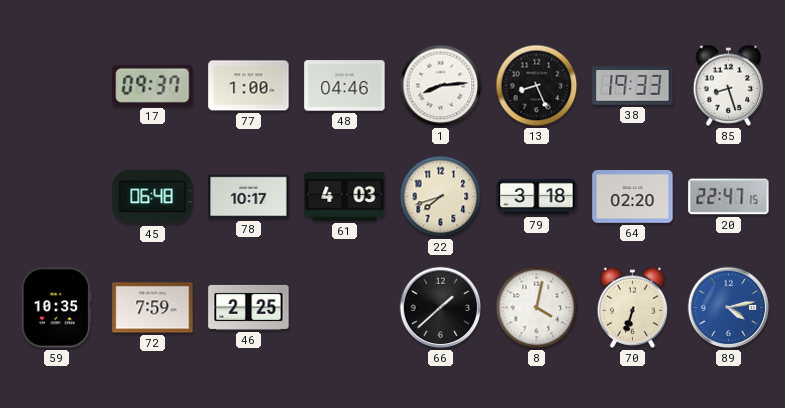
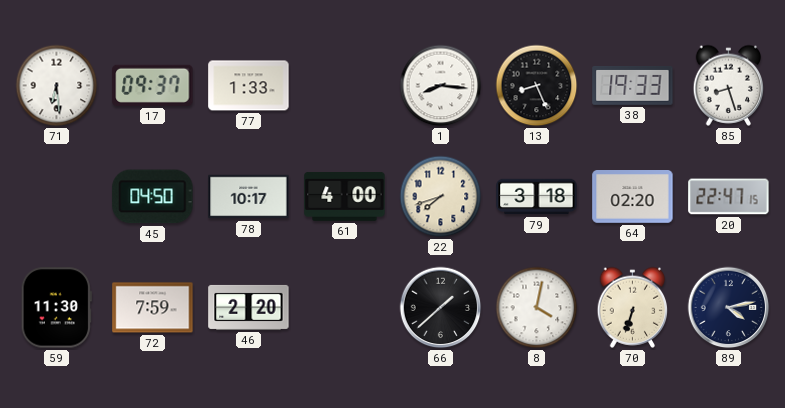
71: none -> 6:29
77: 1:00 -> 1:33
48: 04:46 -> none
1: 8:14 -> 8:16
45: 06:48 -> 04:50
61: 4:03 -> 4:00
59: 10:35 -> 11:30
46: 2:25 -> 2:20
89 dial: blue -> navy
